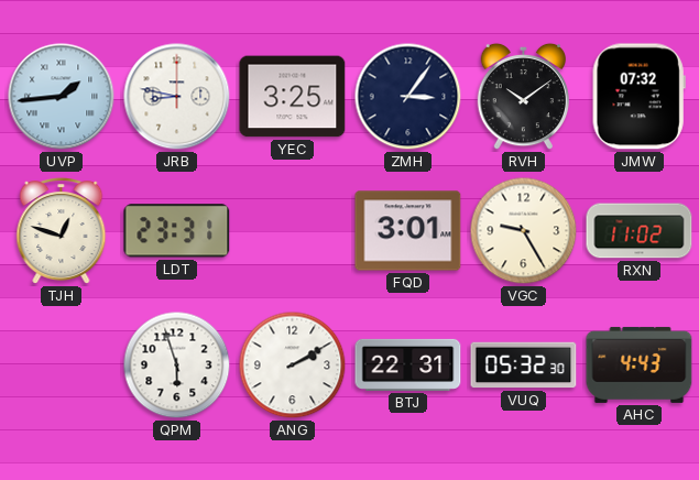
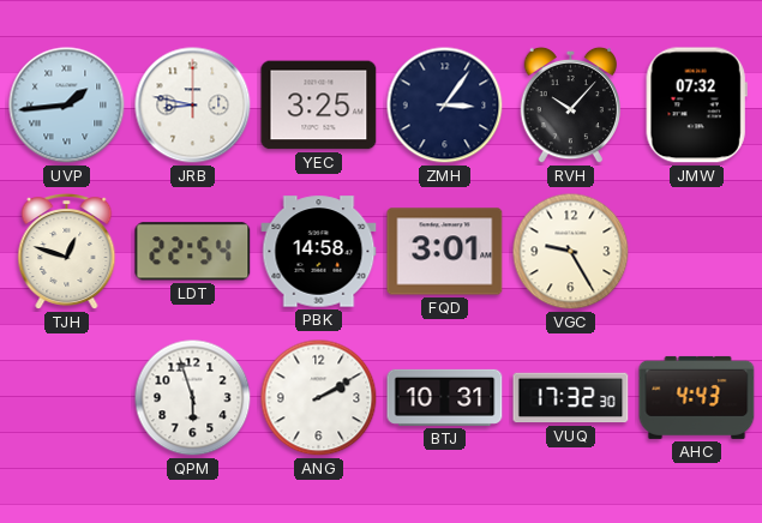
RVH: 10:09 -> 10:07
LDT: 23:31 -> 22:54
PBK: none -> 14:58
RXN: 11:02 -> none
BTJ: 22:31 -> 10:31
VUQ: 05:32 -> 17:32
